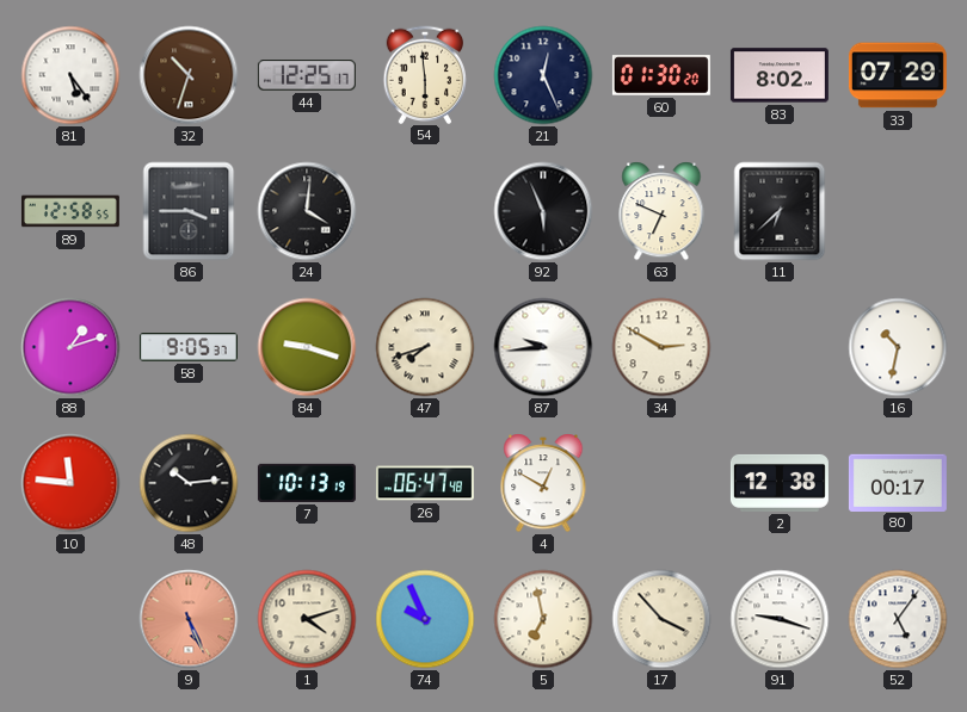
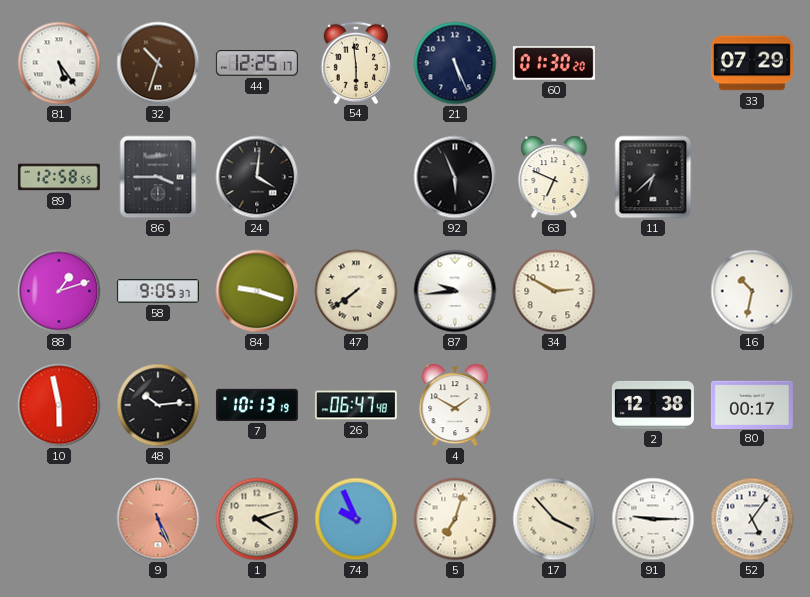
21: 12:26 -> 5:26
83: 8:02 -> none
47: 7:42 -> 7:39
10: 11:46 -> 5:58
4: 12:50 -> 1:50
5: 6:58 -> 7:03
91: 9:18 -> 9:15
